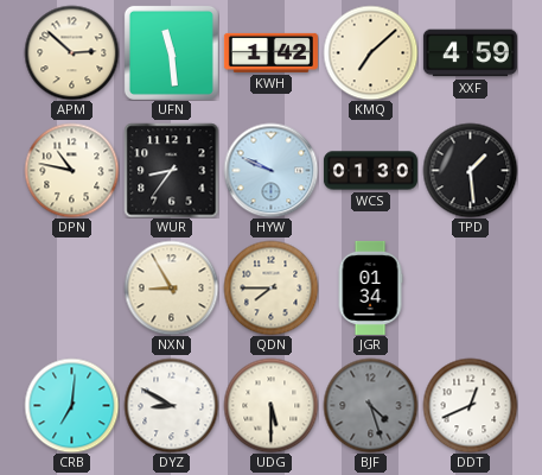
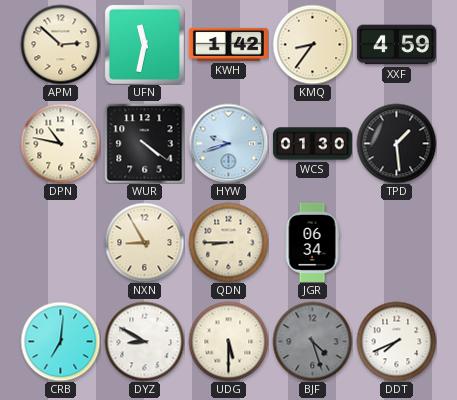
UFN: 11:29 -> 11:32
KMQ: 7:08 -> 8:36
WUR: 8:36 -> 4:21
HYW: 9:49 -> 9:42
QDN: 7:45 -> 8:45
JGR: 01:34 -> 06:34
DDT: 12:41 -> 7:41
